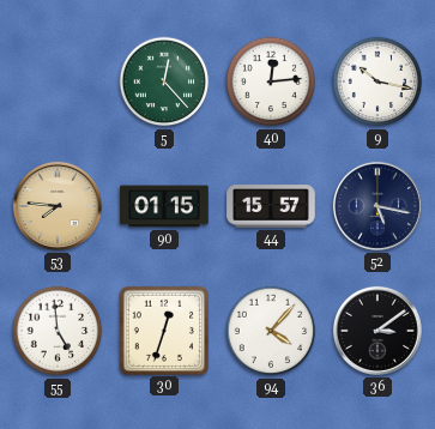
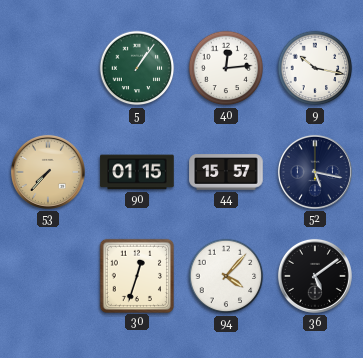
5: 12:23 -> 1:06
53: 7:46 -> 7:37
55: 4:59 -> none
36: 3:09 -> 5:09
